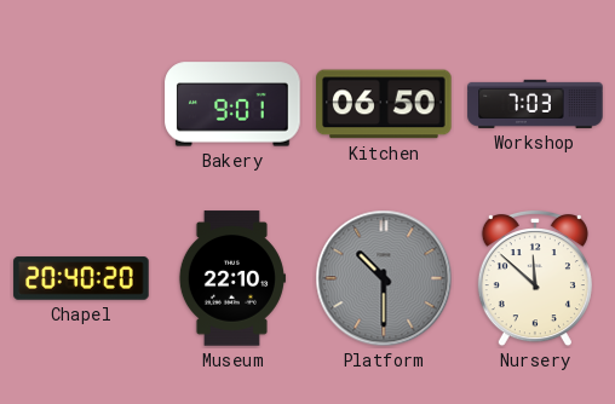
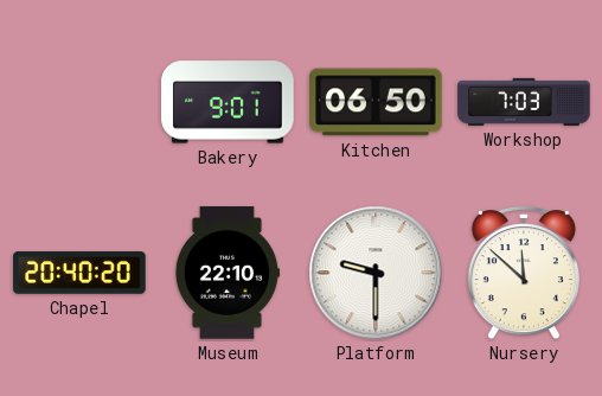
Platform: 10:30 -> 9:30
Platform dial: grey -> white
